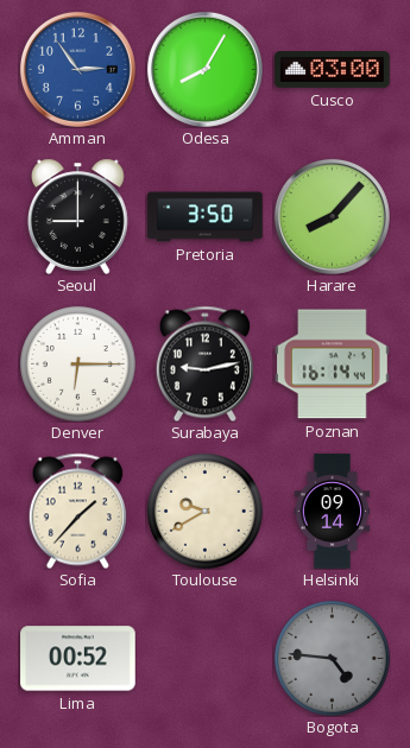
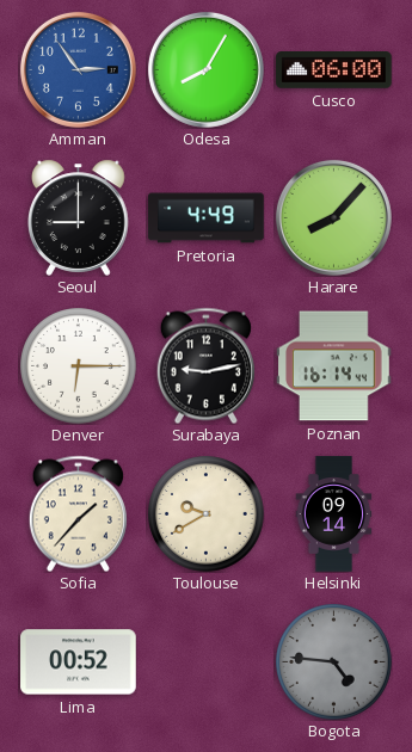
Cusco: 03:00 -> 06:00
Pretoria: 3:50 -> 4:49
